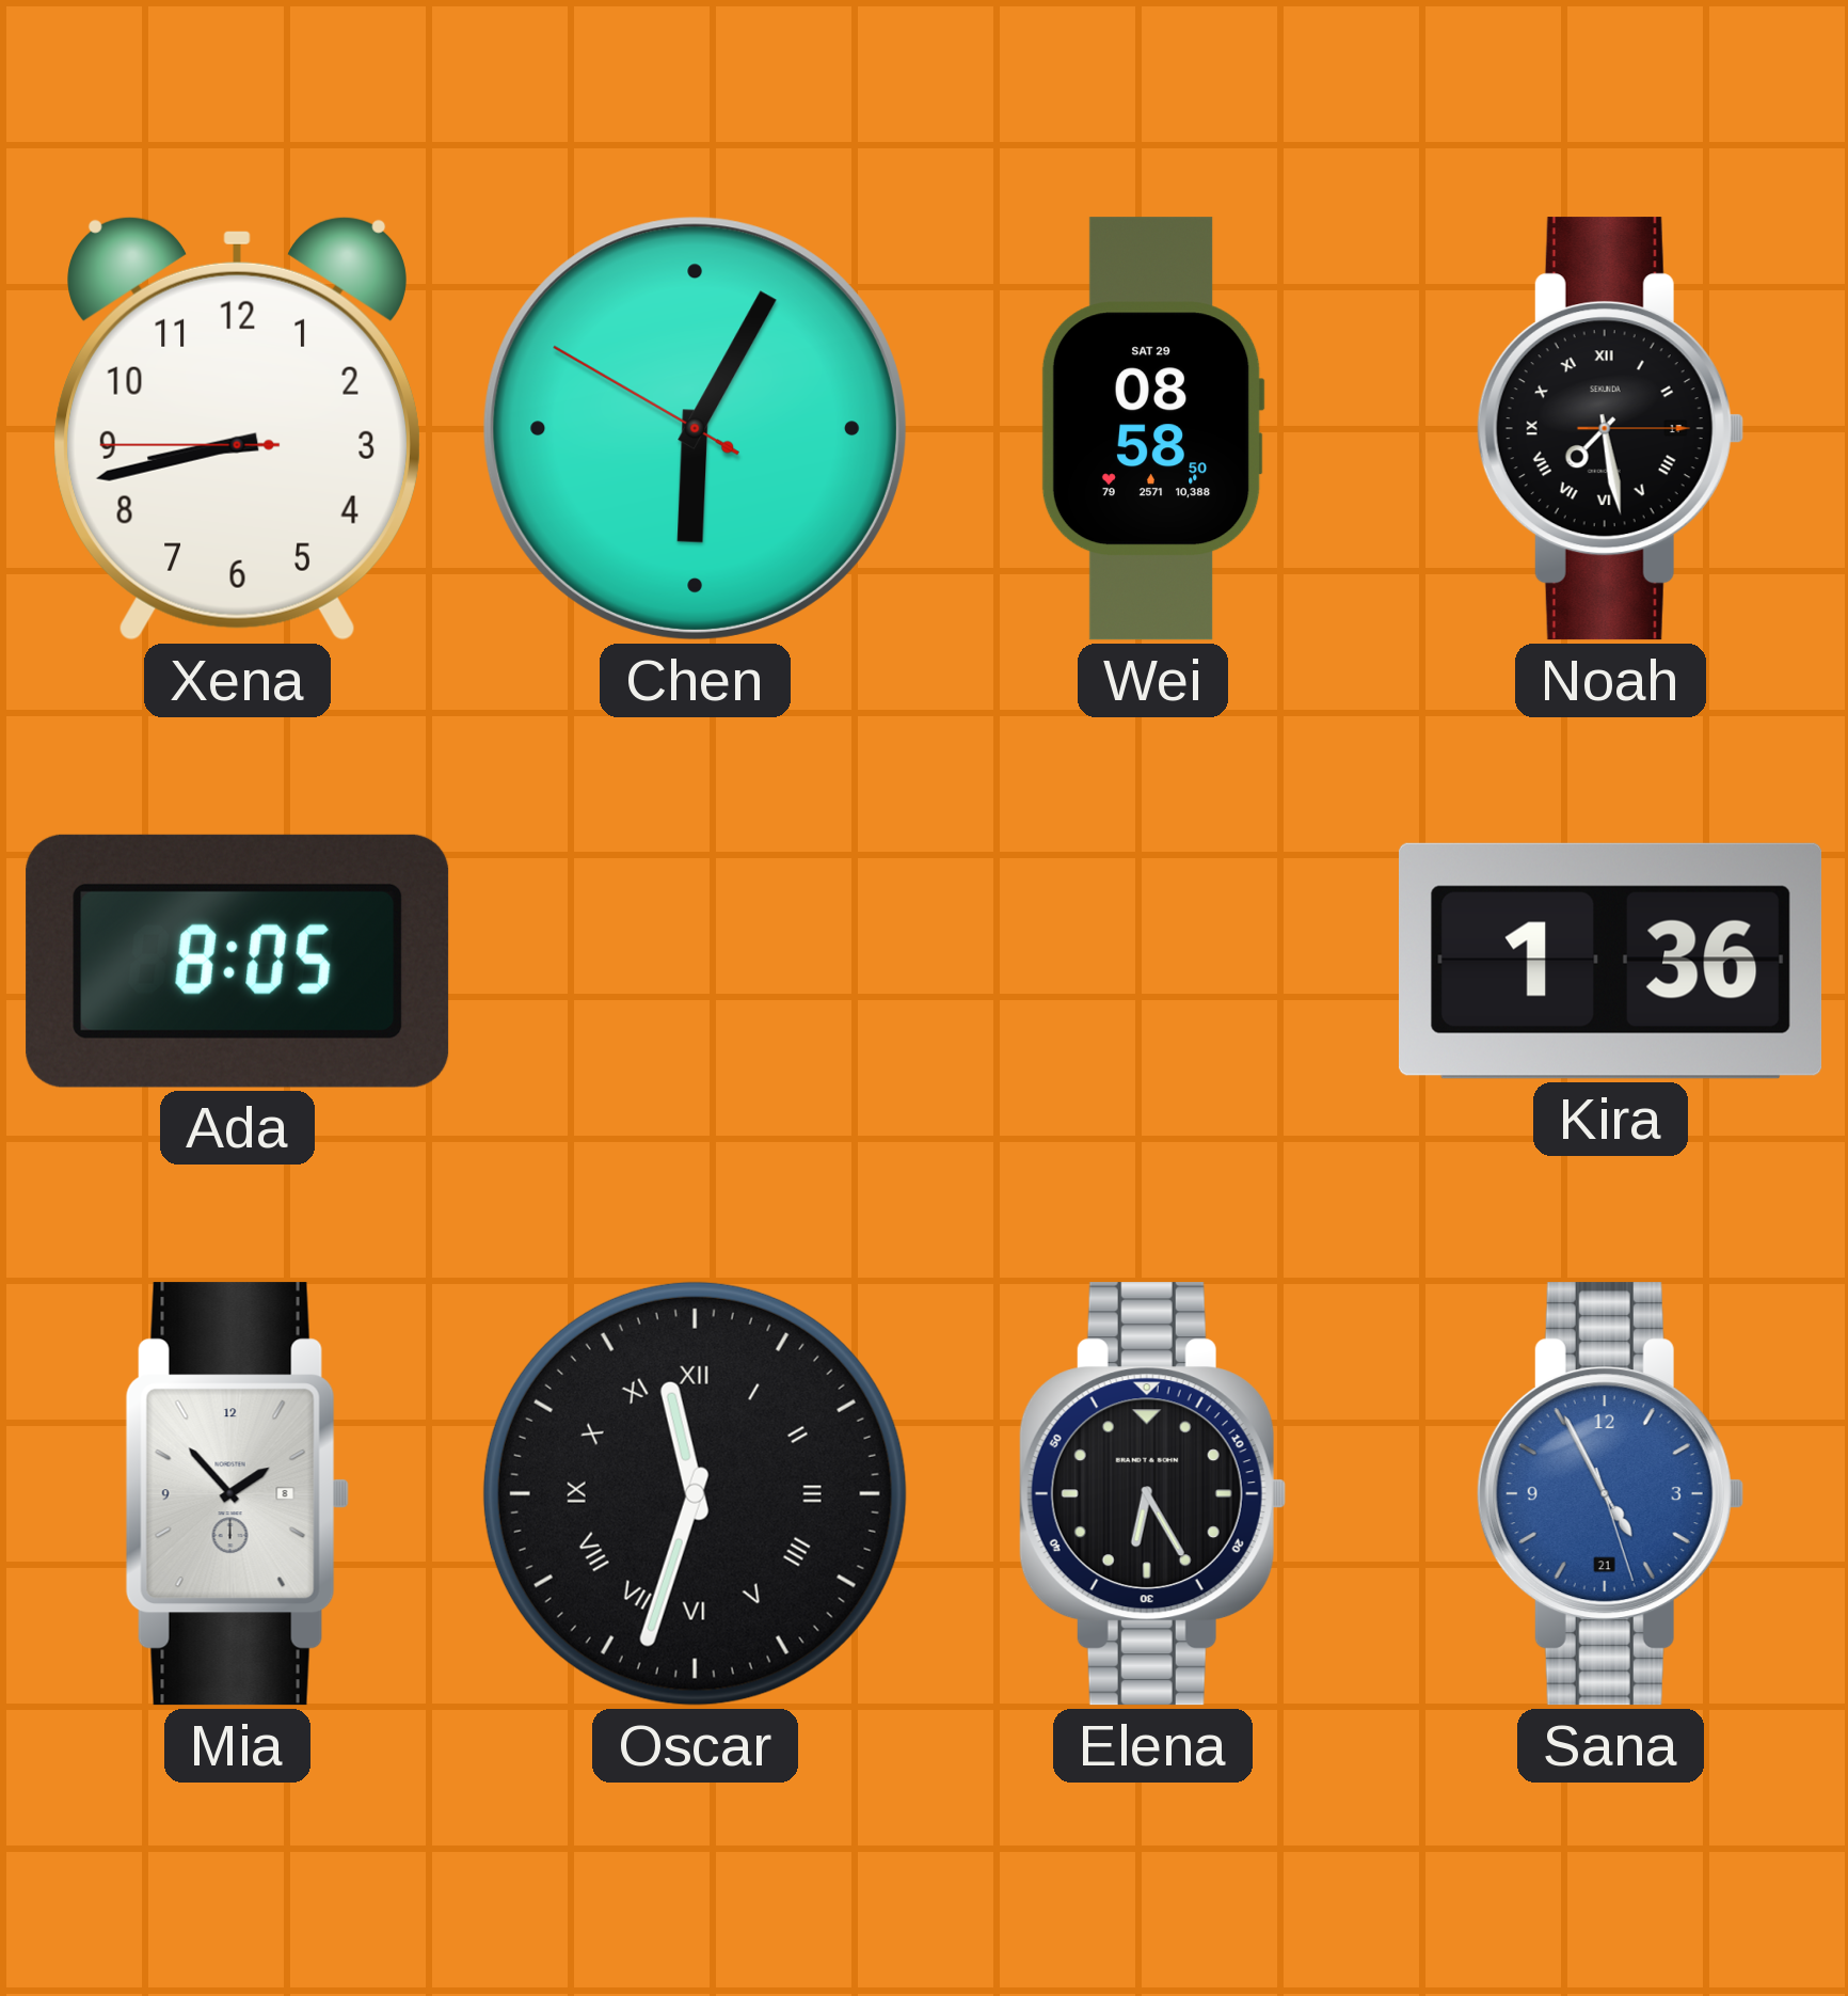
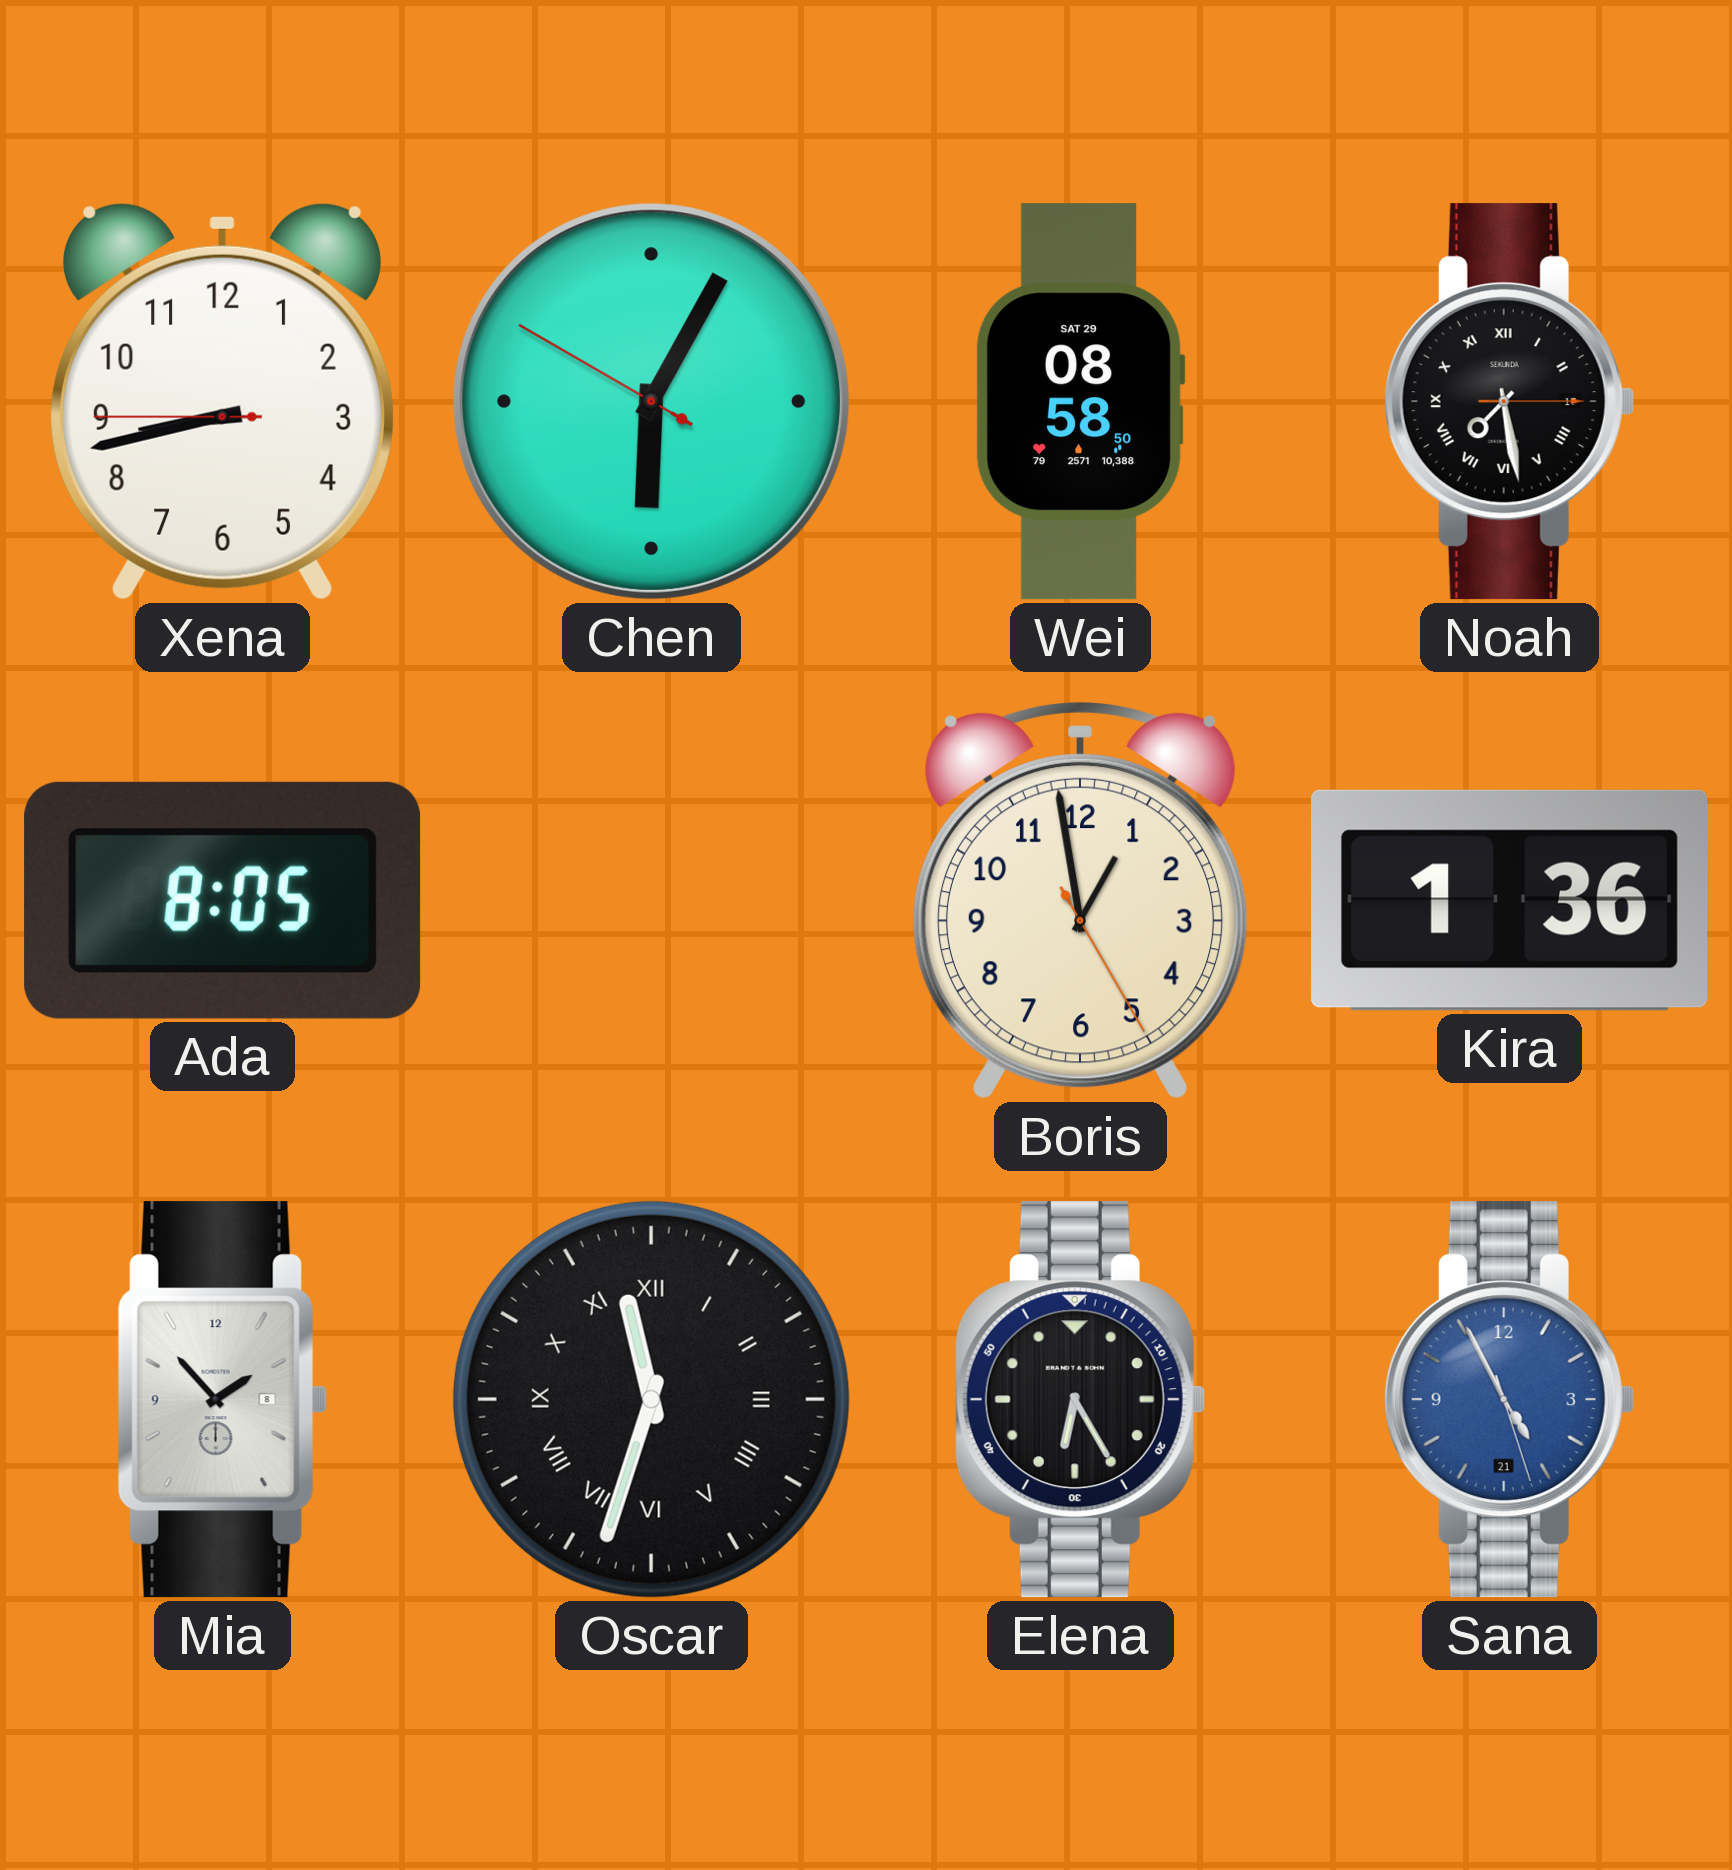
Boris: none -> 12:58
